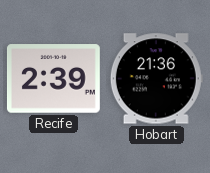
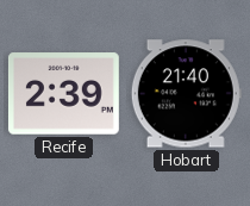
Hobart: 21:36 -> 21:40
